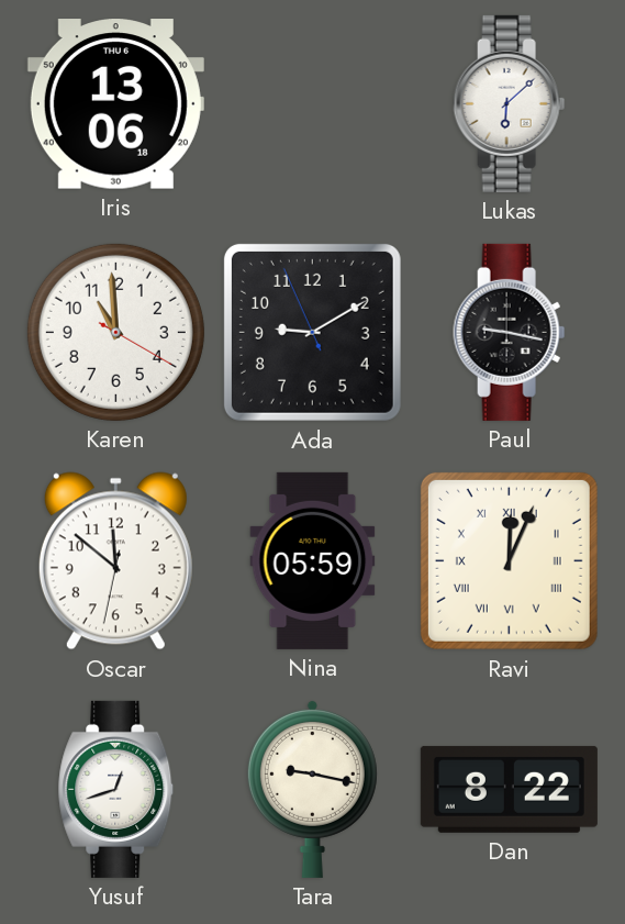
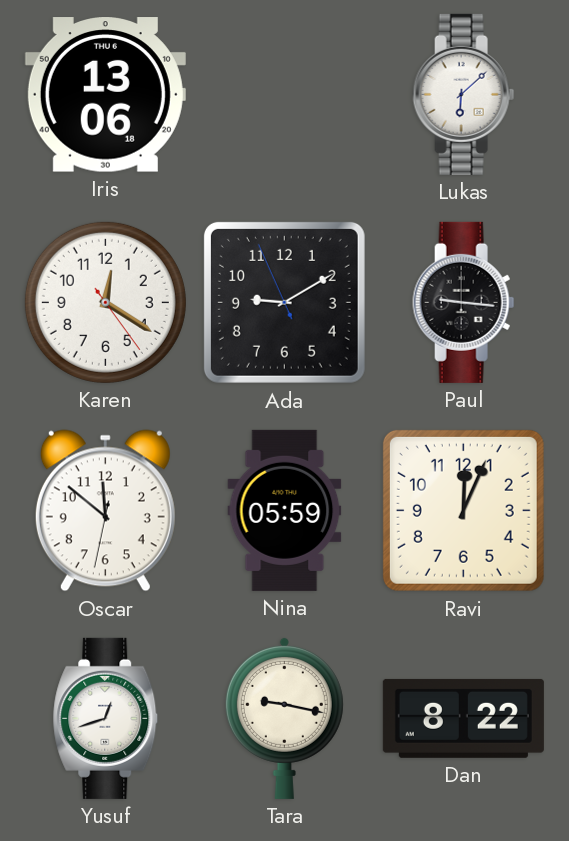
Karen: 10:59 -> 12:20
Paul: 9:17 -> 9:16
Ravi numerals: Roman -> Arabic
